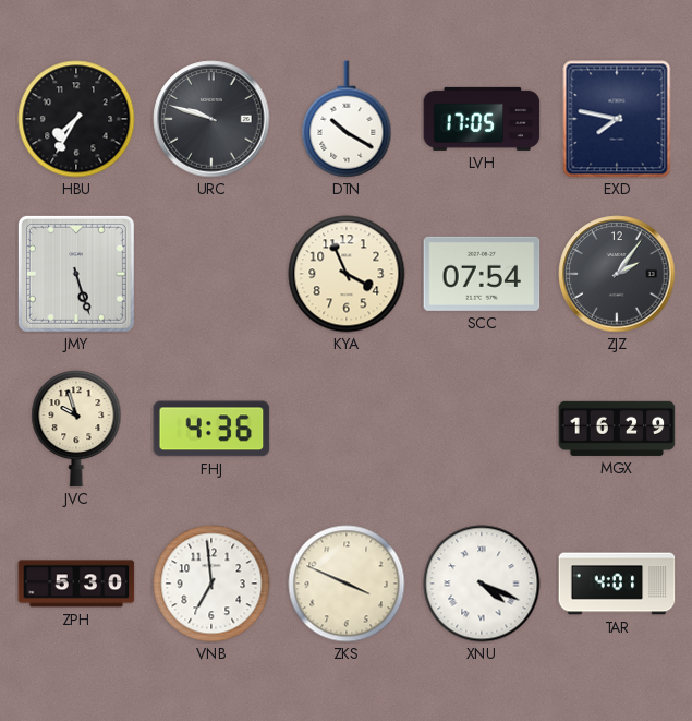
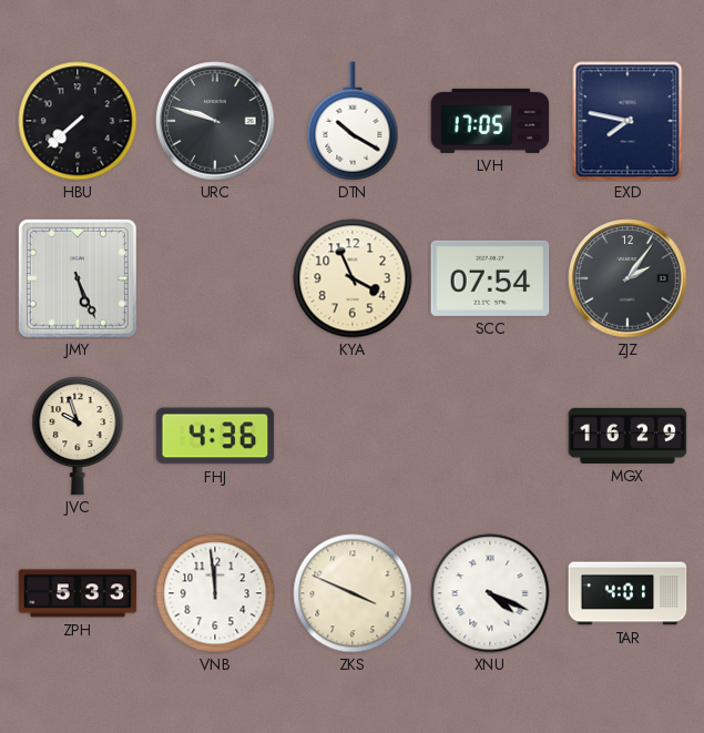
HBU: 7:35 -> 7:38
JMY: 5:27 -> 5:26
ZPH: 5:30 -> 5:33
VNB: 6:59 -> 11:59
